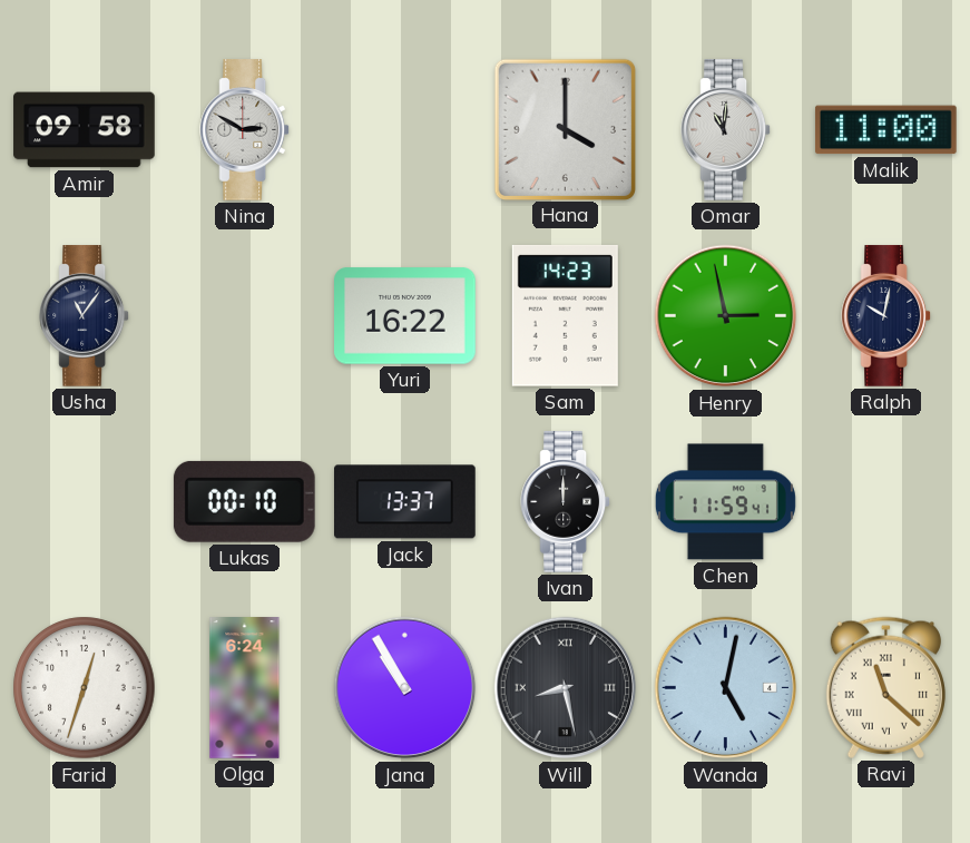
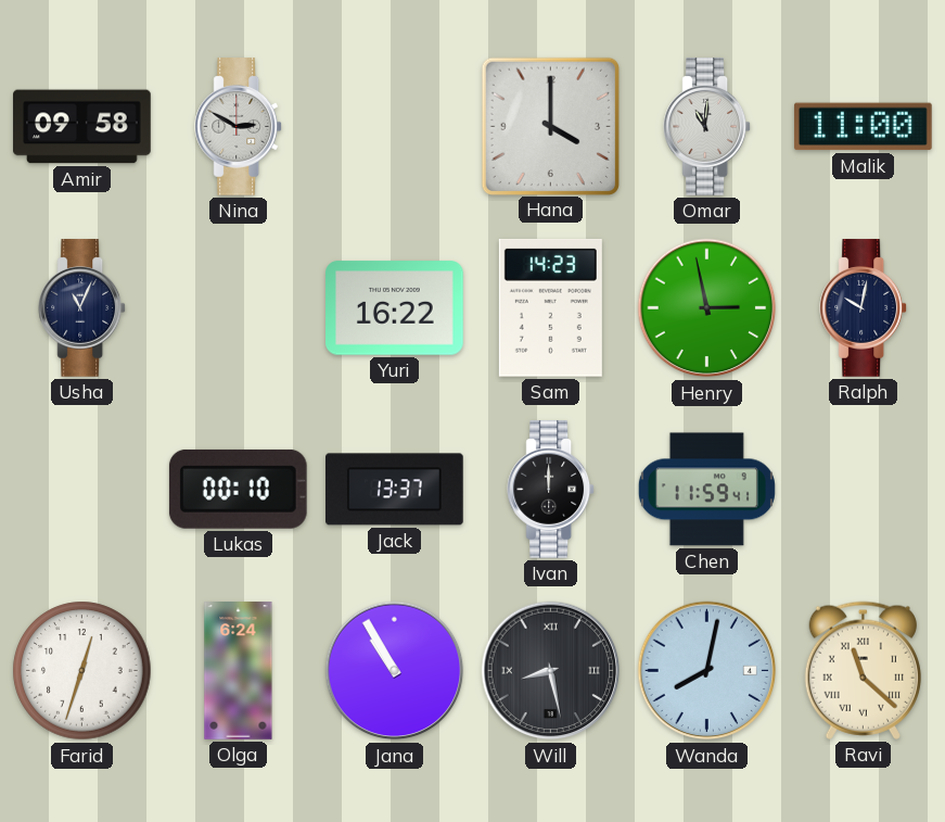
Usha: 11:06 -> 11:04
Wanda: 5:02 -> 8:02
